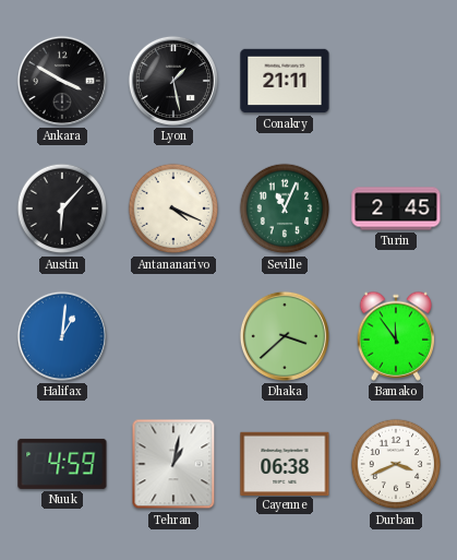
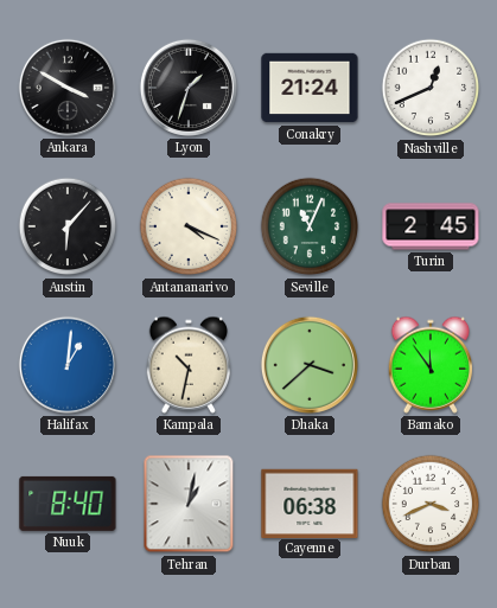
Lyon: 1:28 -> 1:33
Conakry: 21:11 -> 21:24
Nashville: none -> 12:41
Kampala: none -> 10:32
Nuuk: 4:59 -> 8:40
